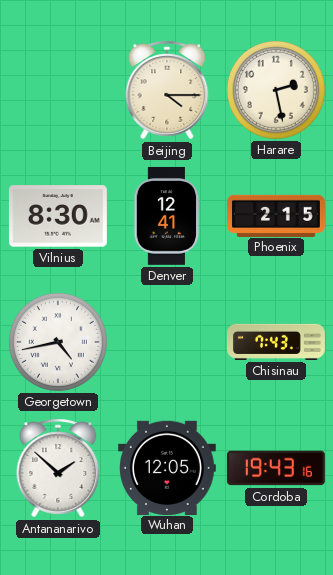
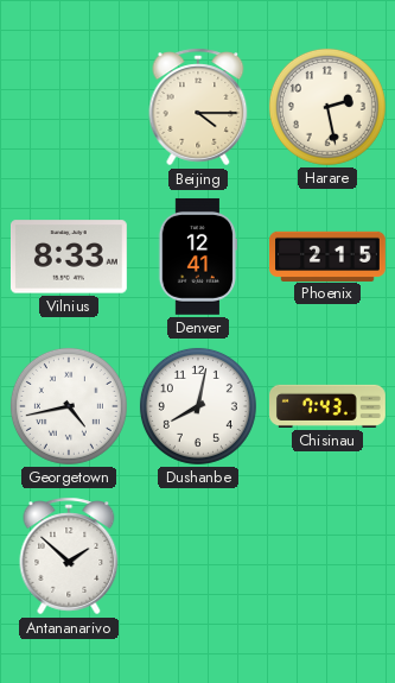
Vilnius: 8:30 -> 8:33
Dushanbe: none -> 8:02
Wuhan: 12:05 -> none
Cordoba: 19:43 -> none
